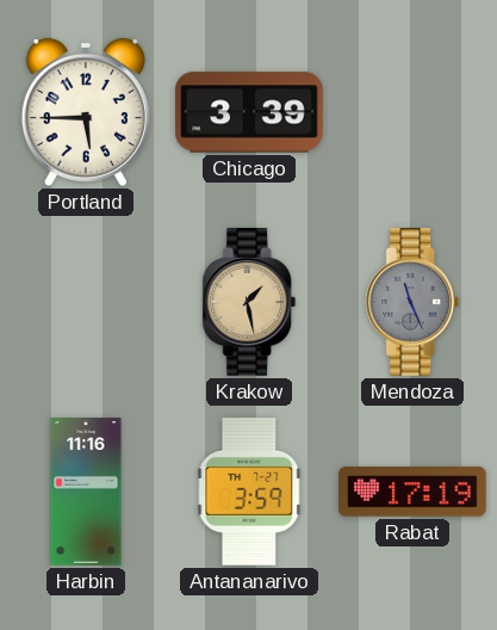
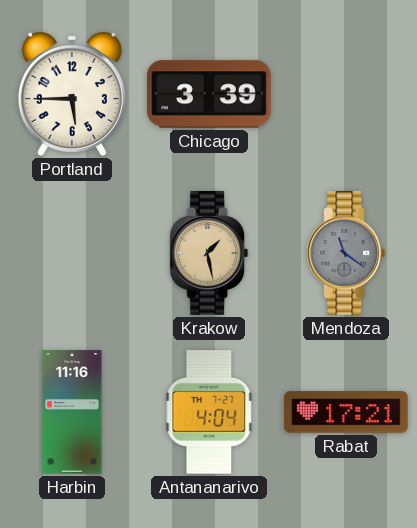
Mendoza: 11:26 -> 11:21
Antananarivo: 3:59 -> 4:04
Rabat: 17:19 -> 17:21
